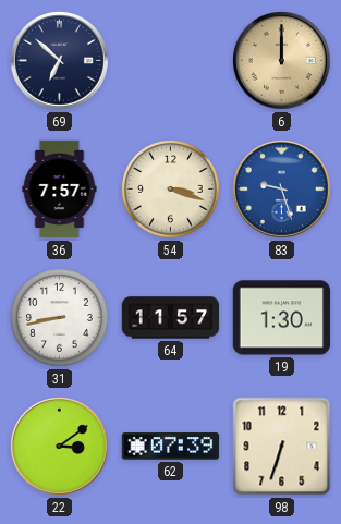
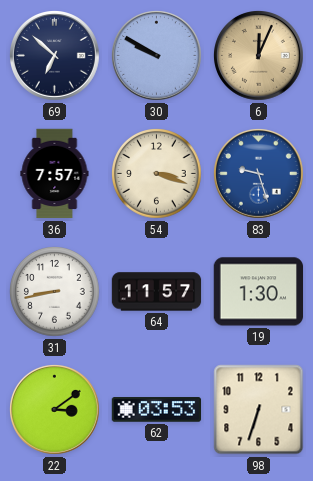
30: none -> 9:50
6: 12:00 -> 12:04
62: 07:39 -> 03:53
